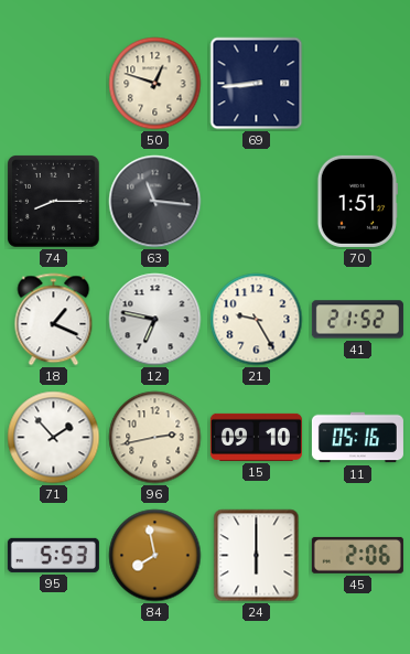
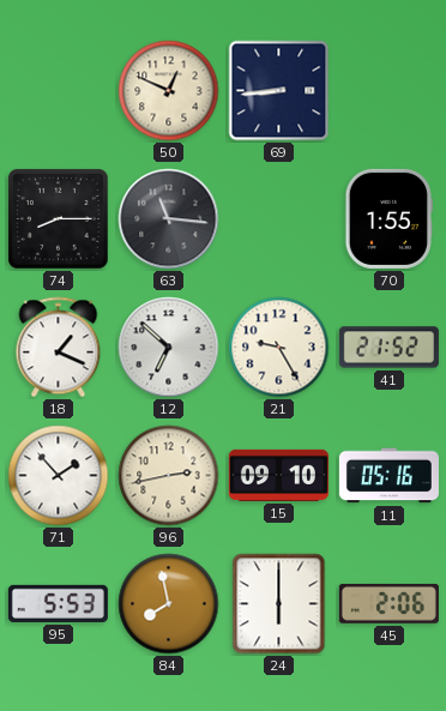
50: 12:48 -> 12:49
70: 1:51 -> 1:55
12: 6:47 -> 6:52
